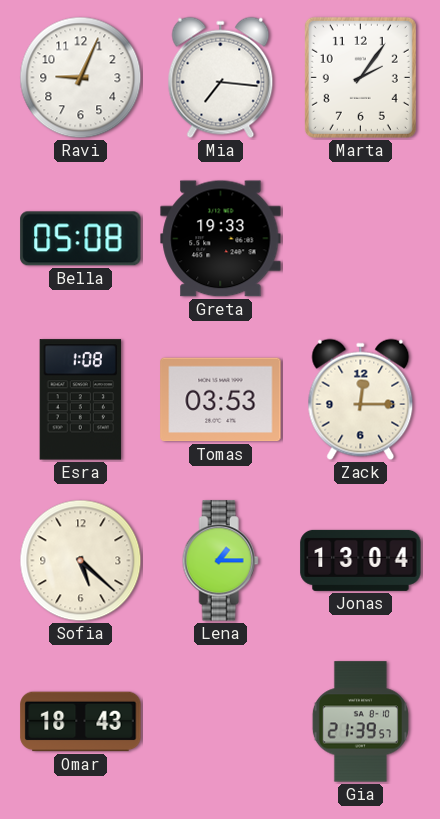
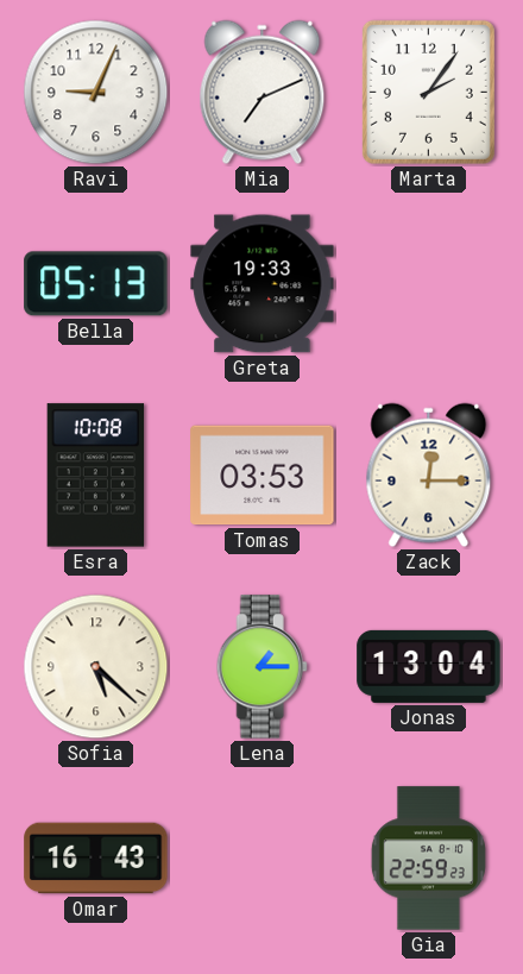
Mia: 7:16 -> 7:11
Bella: 05:08 -> 05:13
Esra: 1:08 -> 10:08
Omar: 18:43 -> 16:43
Gia: 21:39 -> 22:59
